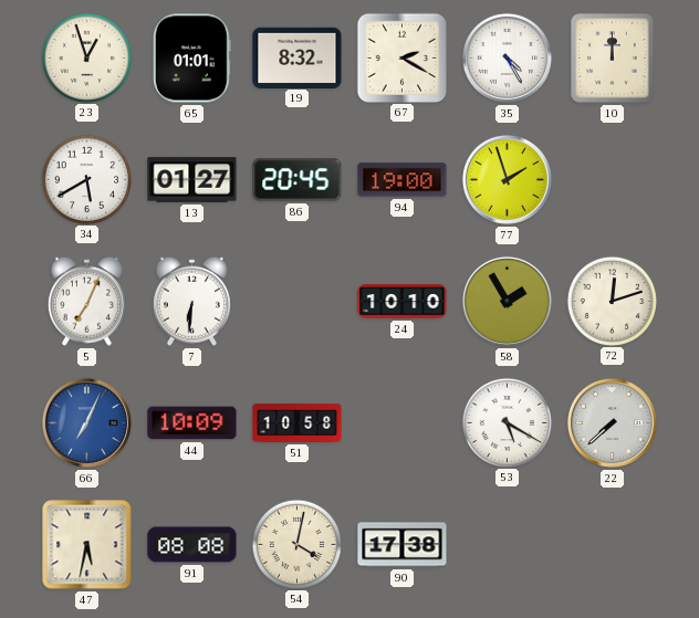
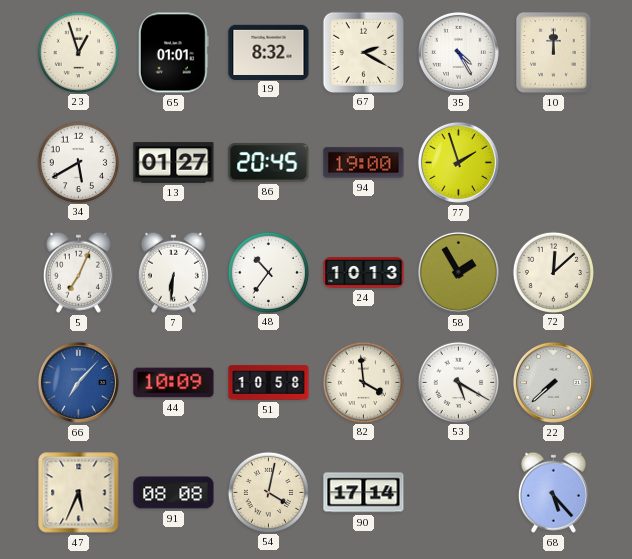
48: none -> 10:36
24: 10:10 -> 10:13
72: 12:12 -> 12:08
66: 7:04 -> 7:07
82: none -> 3:59
47: 5:32 -> 5:34
90: 17:38 -> 17:14
68: none -> 5:23
